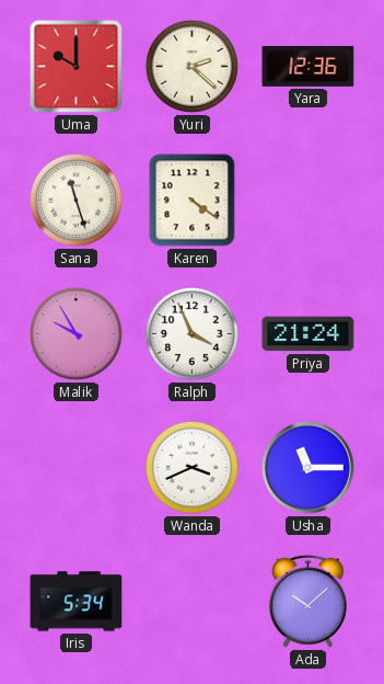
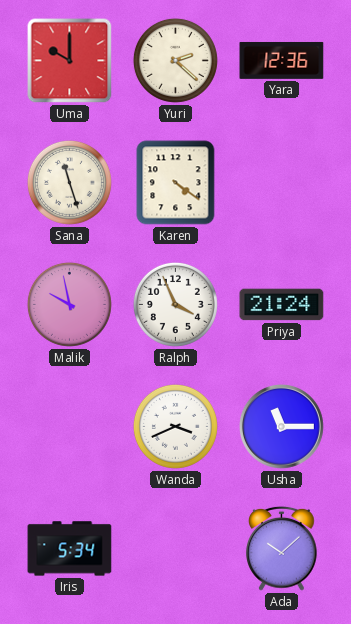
Malik: 9:55 -> 9:58
